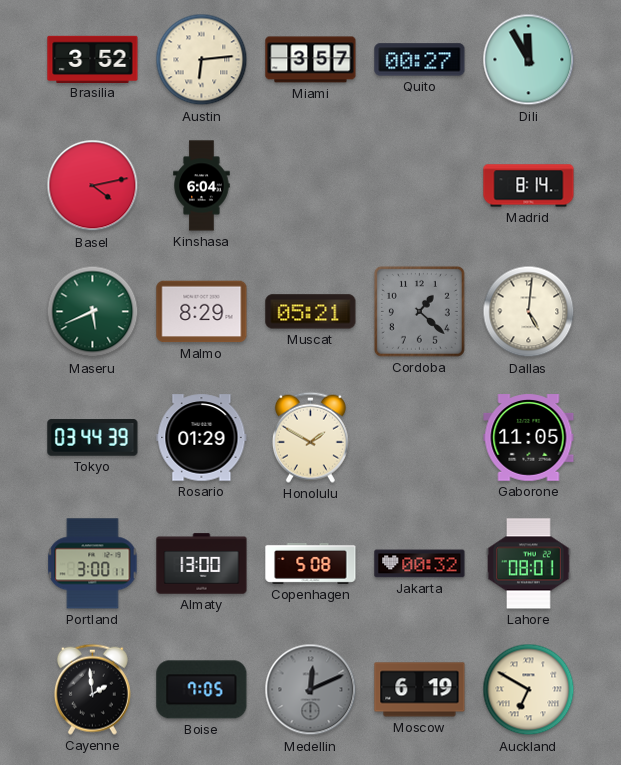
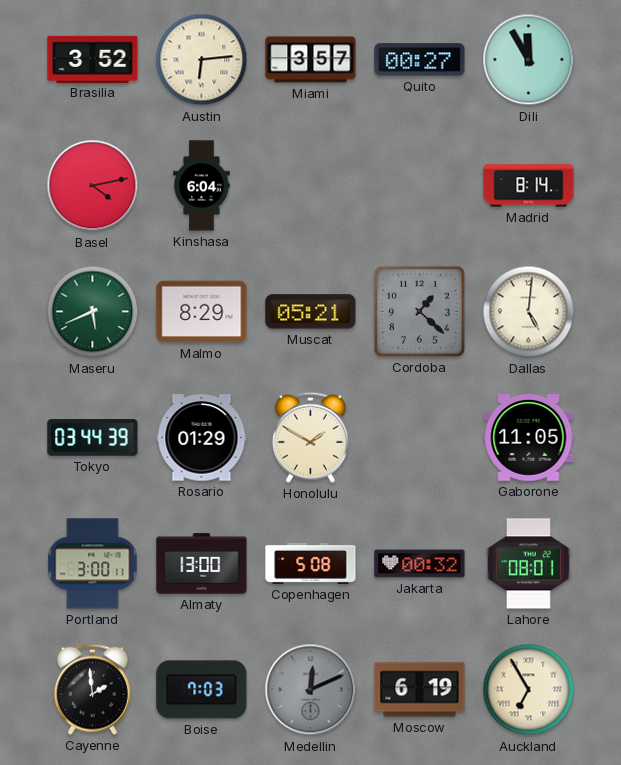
Boise: 7:05 -> 7:03
Auckland: 6:50 -> 6:55
